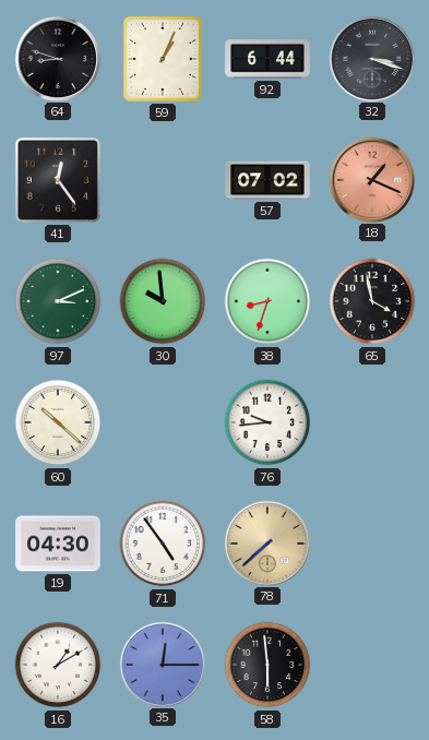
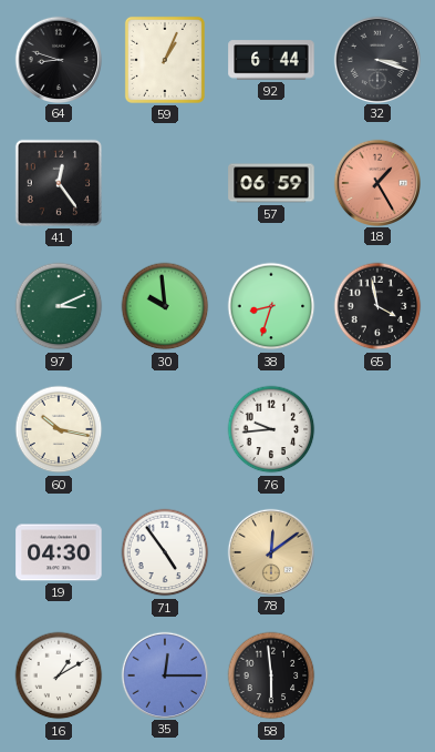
57: 07:02 -> 06:59
18: 1:19 -> 1:25
60: 10:22 -> 10:17
78: 7:38 -> 12:09
